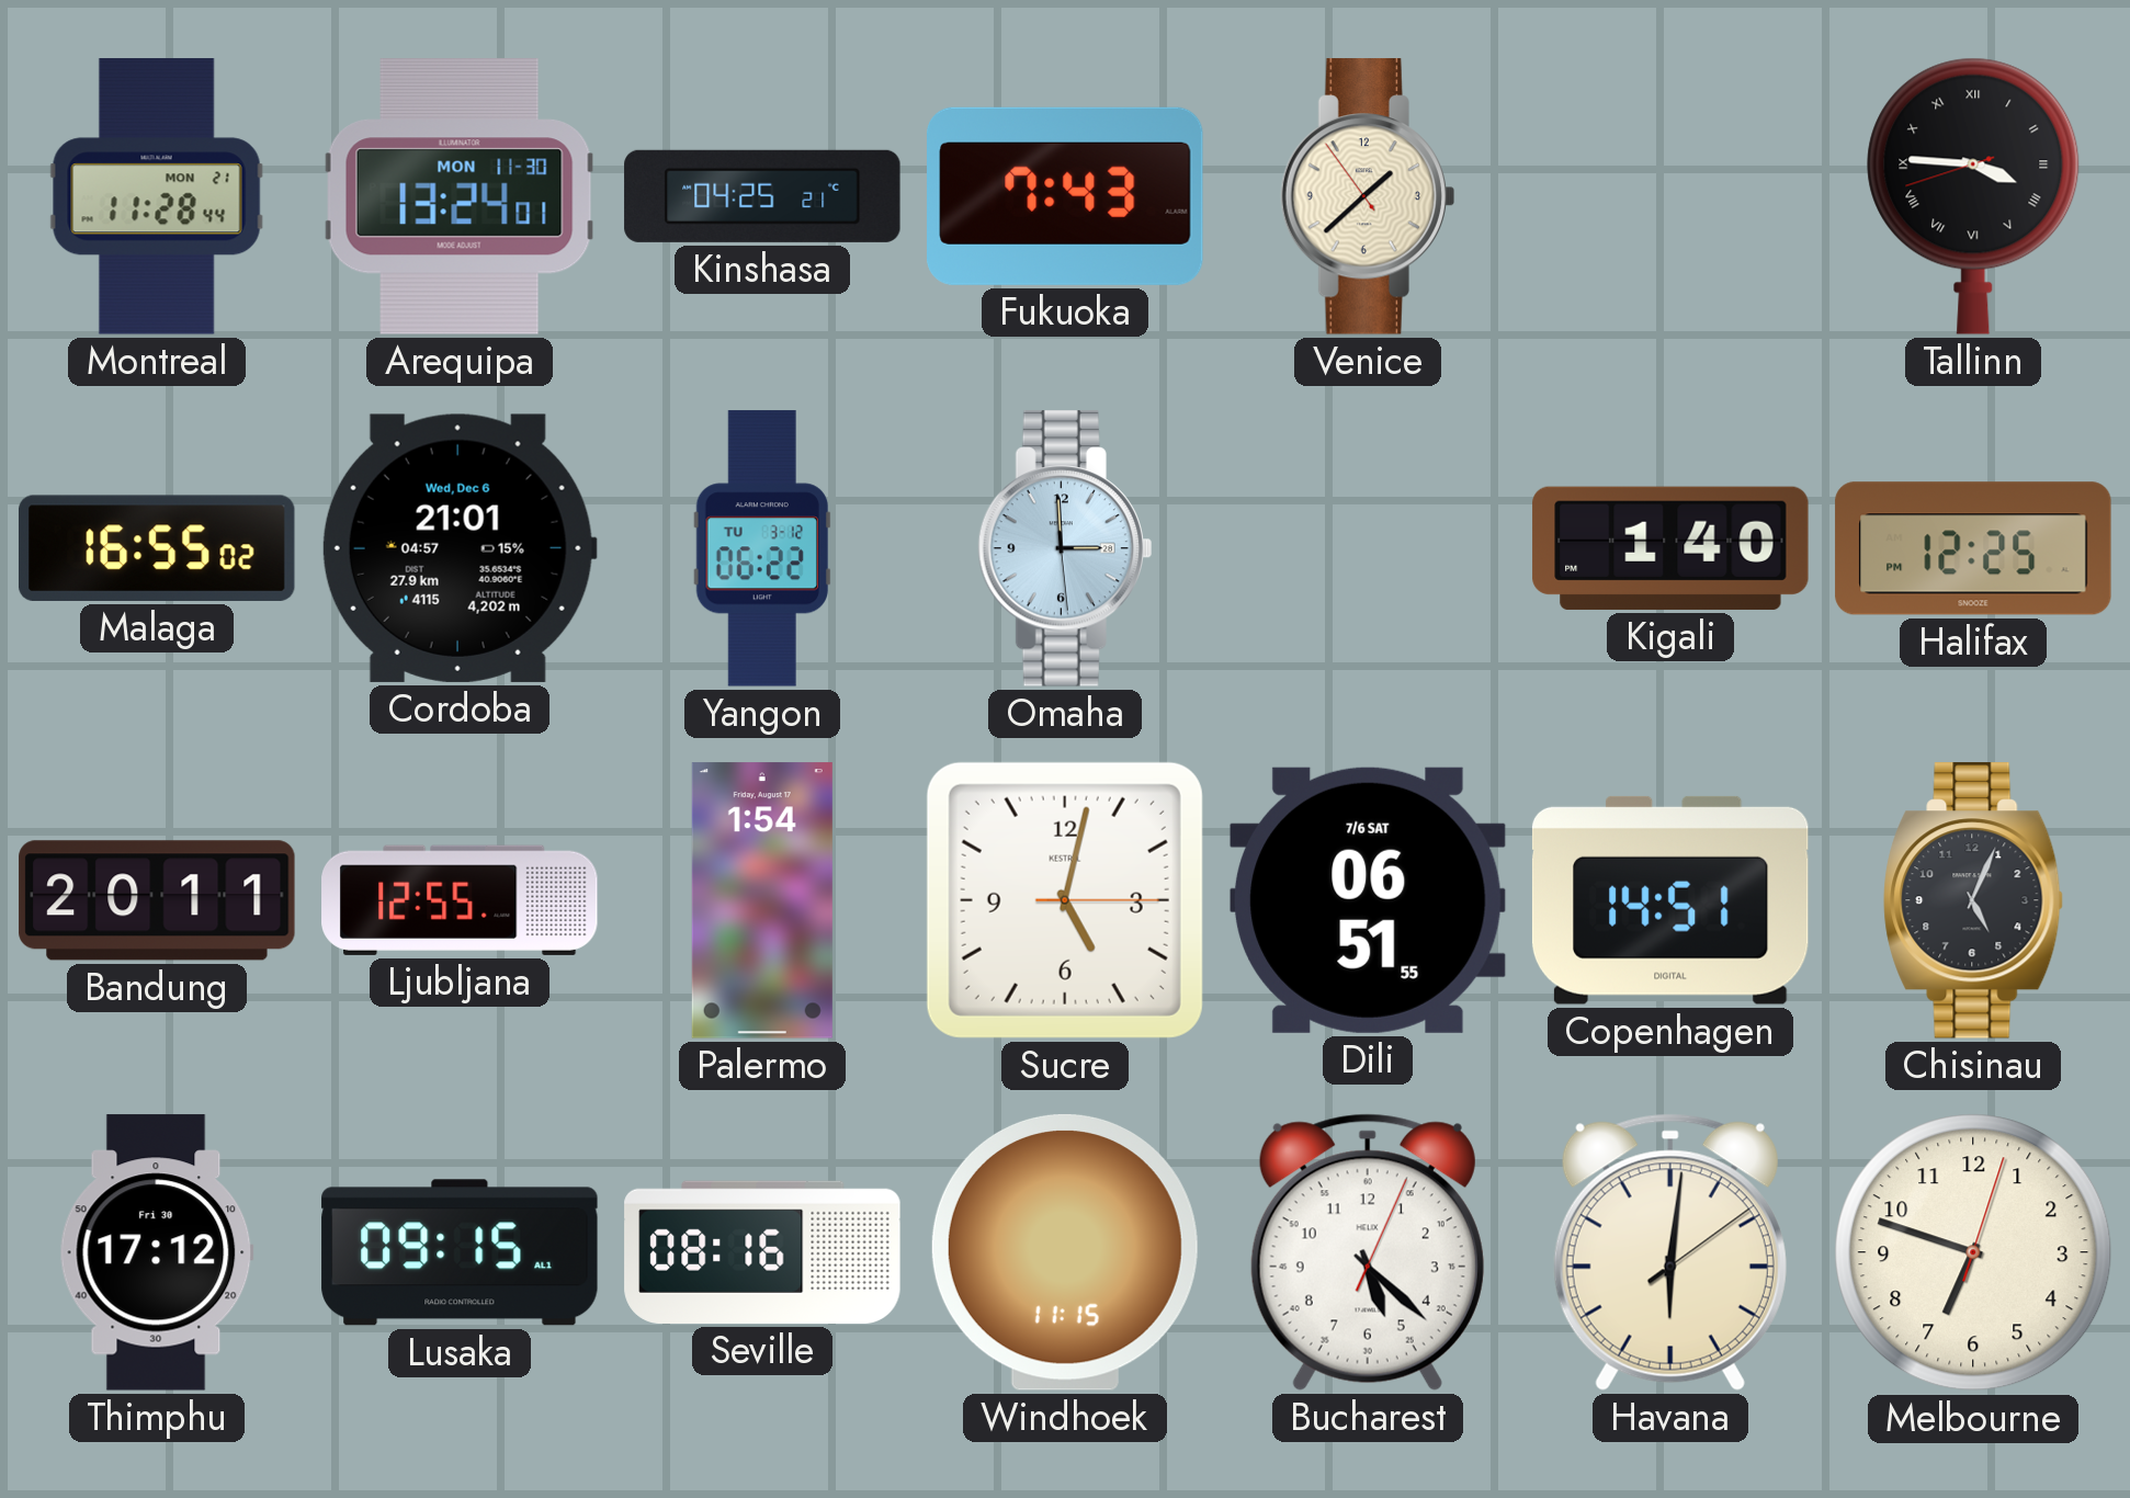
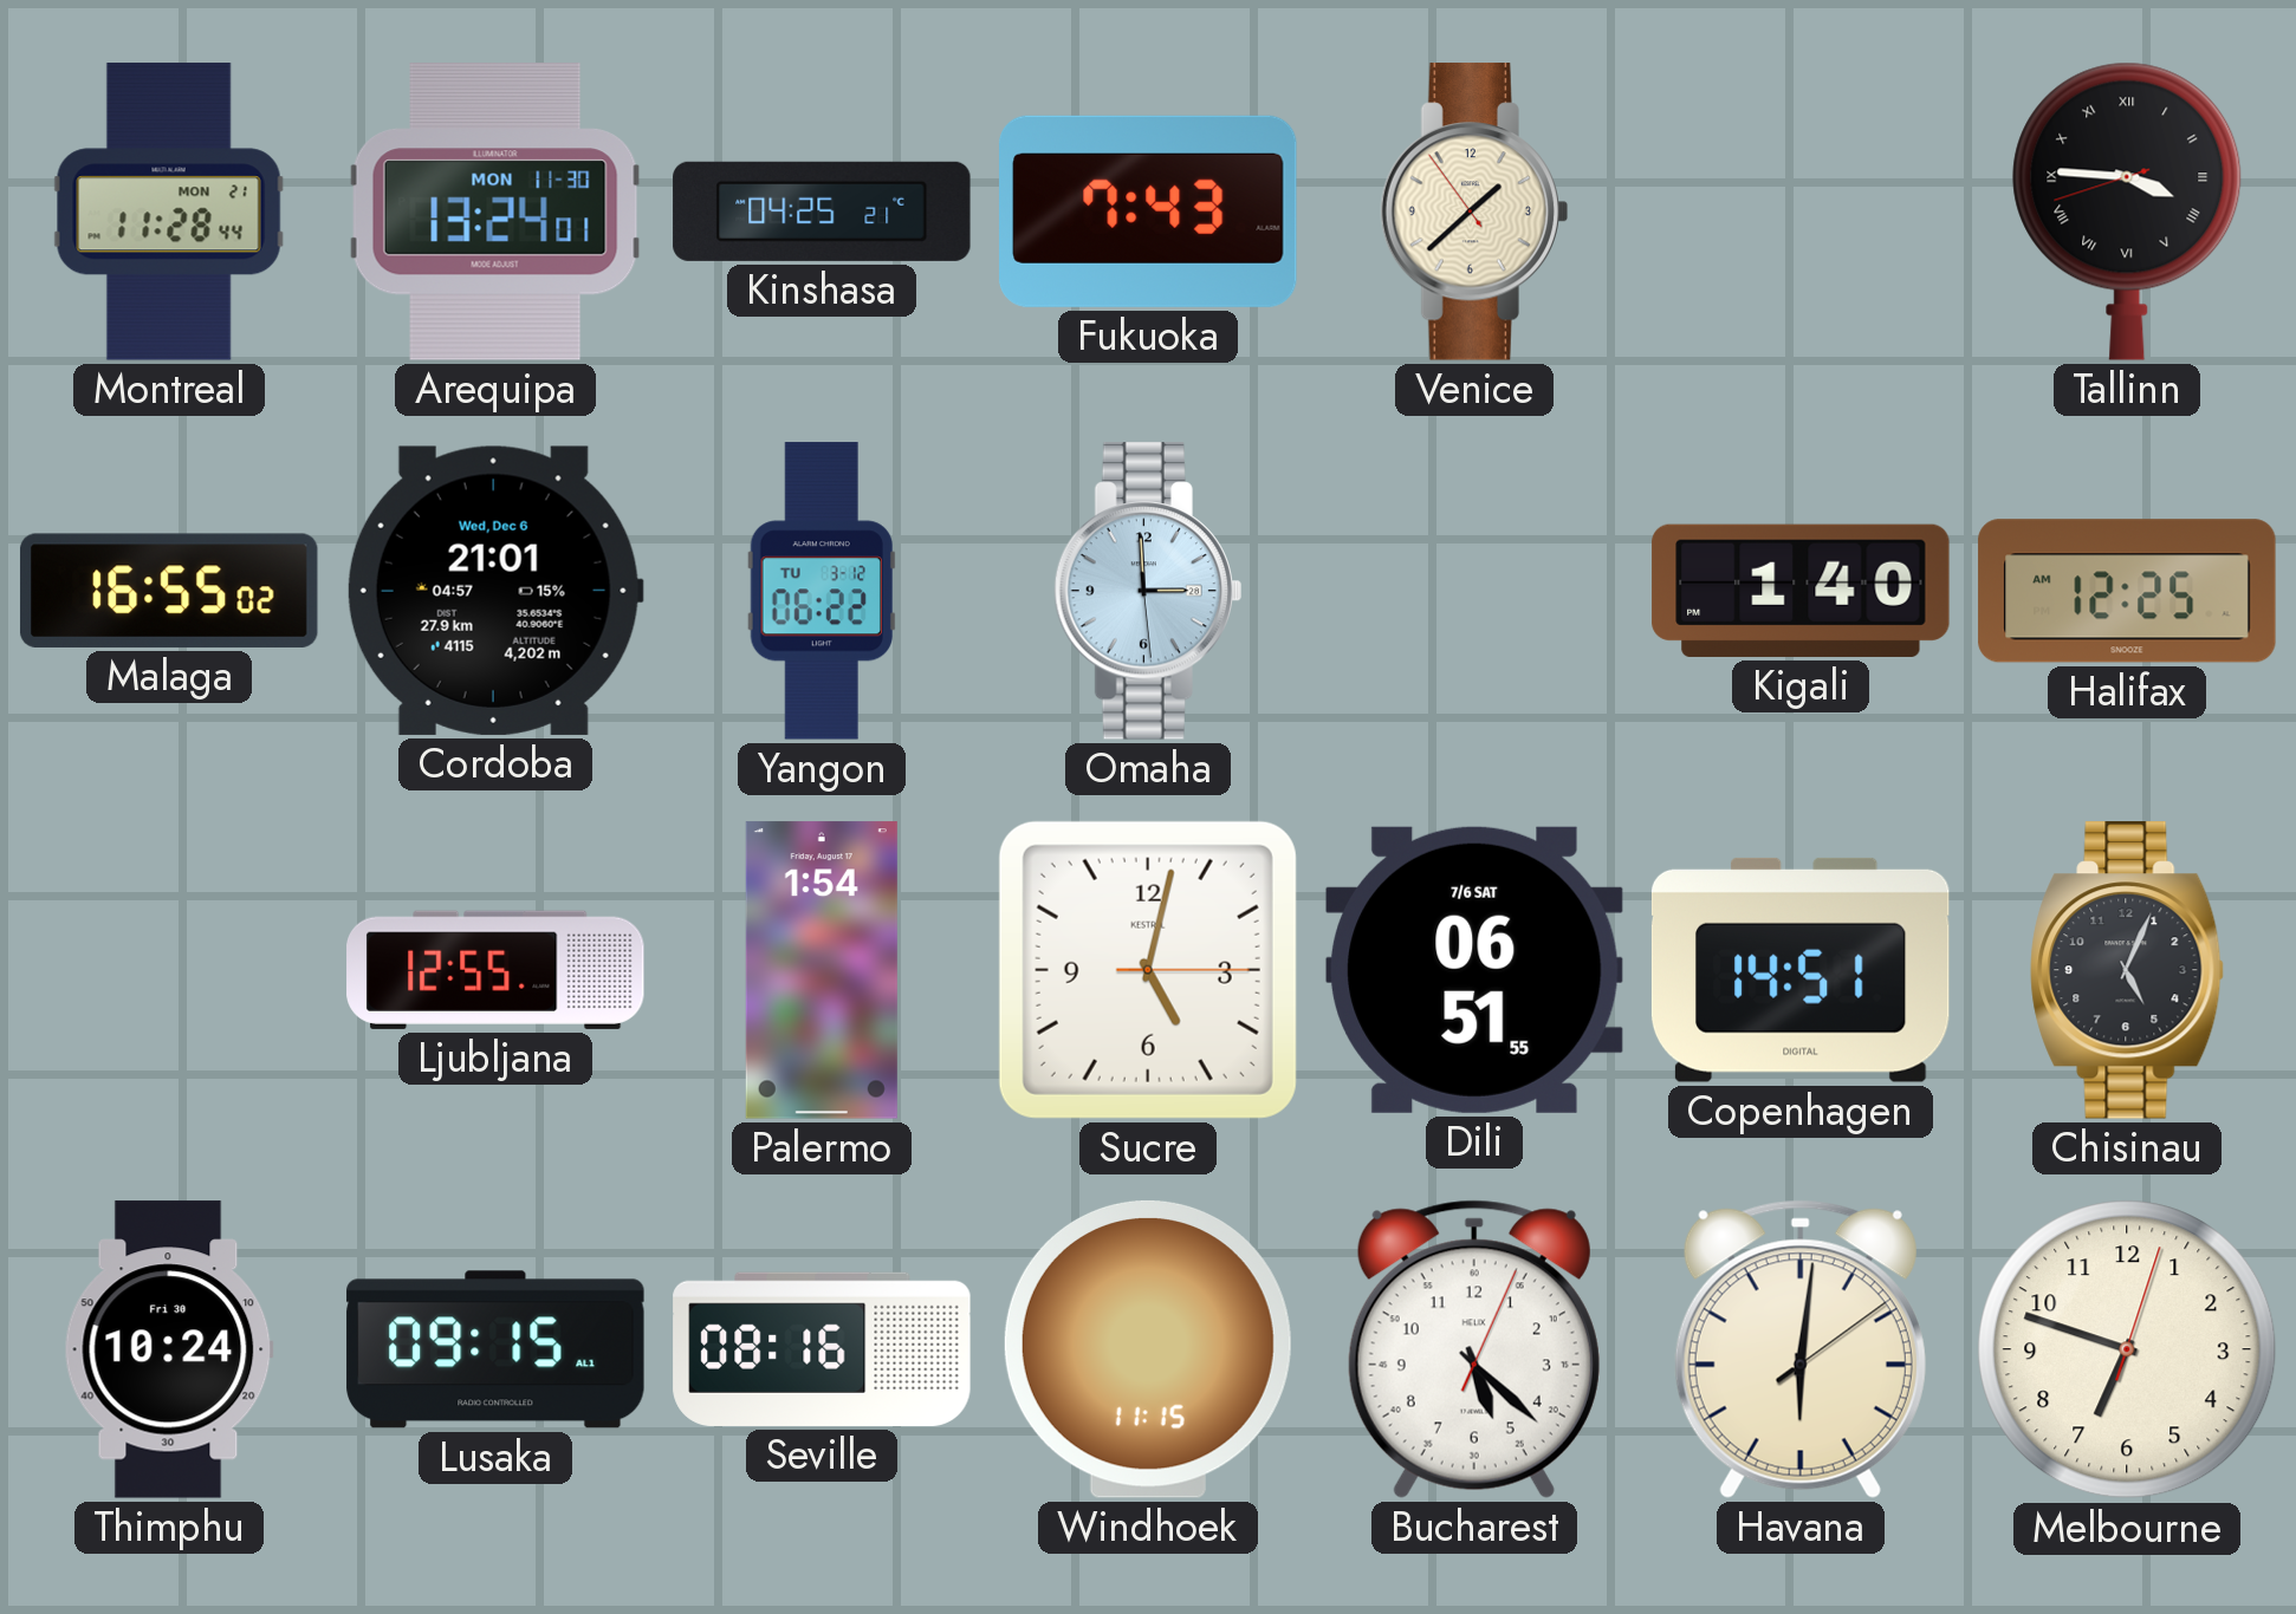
Halifax: 12:25 PM -> 12:25 AM
Bandung: 20:11 -> none
Thimphu: 17:12 -> 10:24
